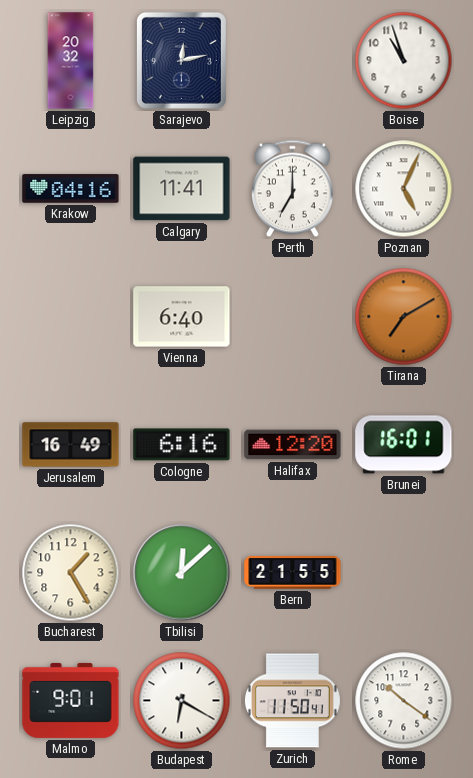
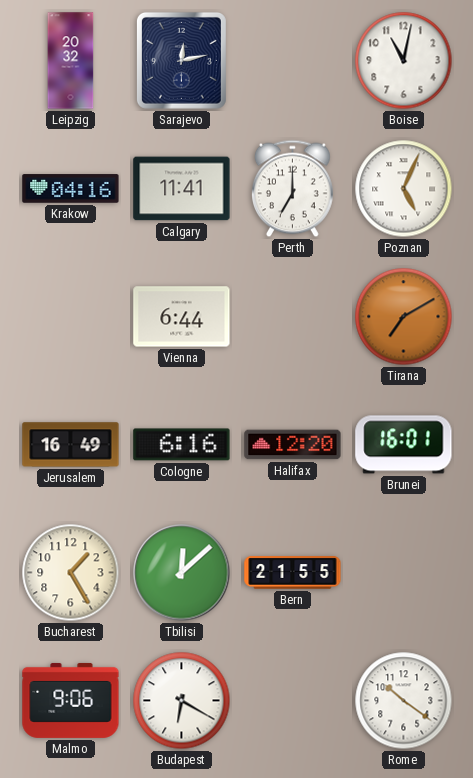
Boise: 10:57 -> 11:02
Vienna: 6:40 -> 6:44
Malmo: 9:01 -> 9:06
Zurich: 11:50 -> none
